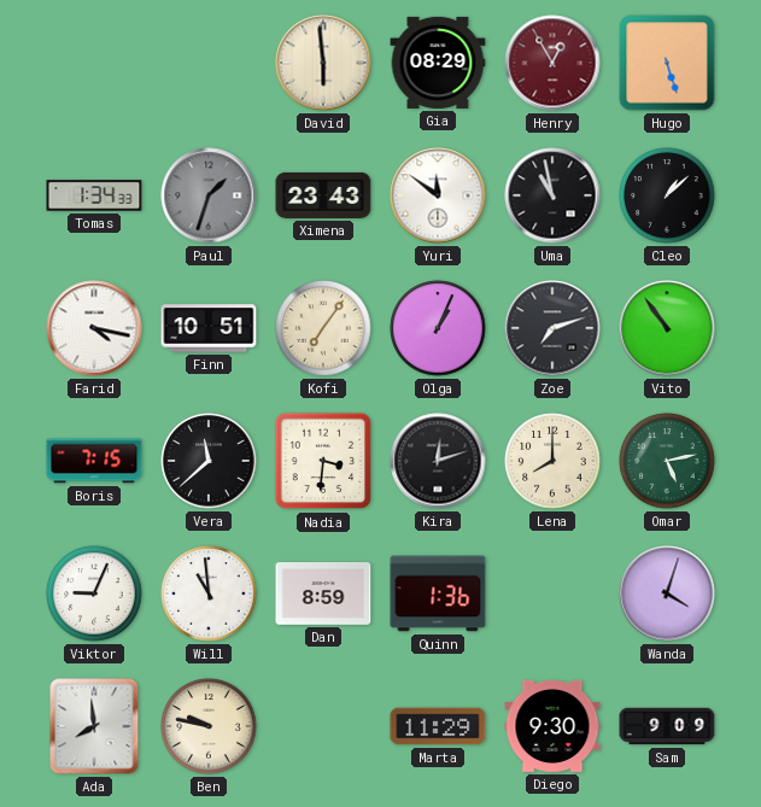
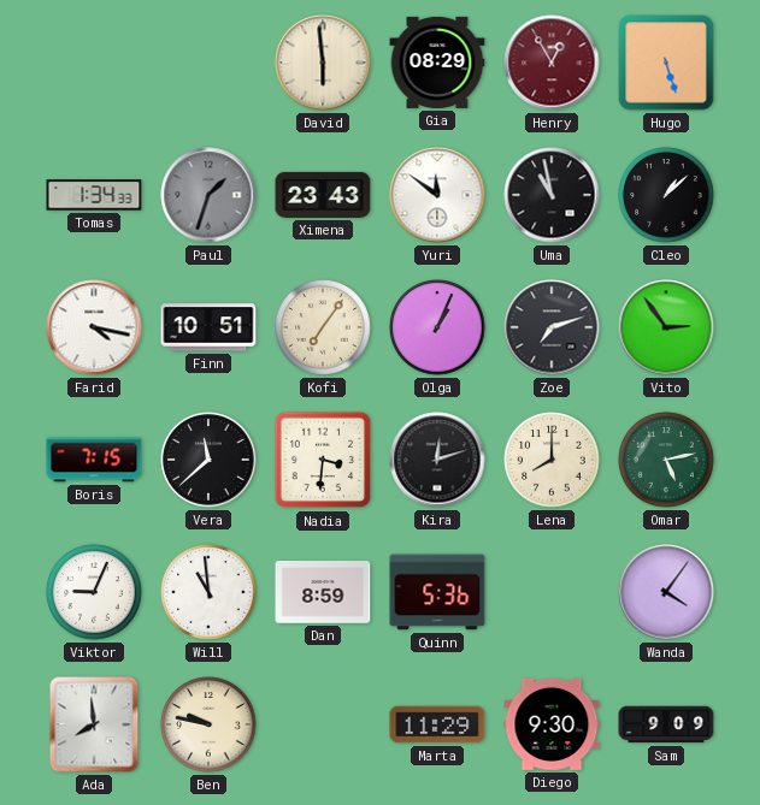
Vito: 10:54 -> 2:54
Quinn: 1:36 -> 5:36
Wanda: 4:03 -> 4:06
